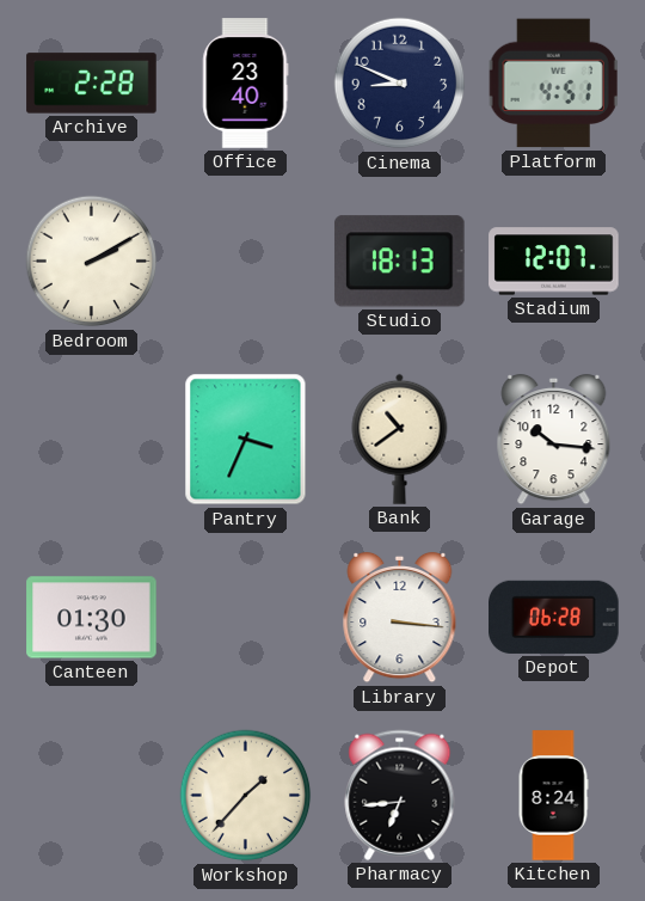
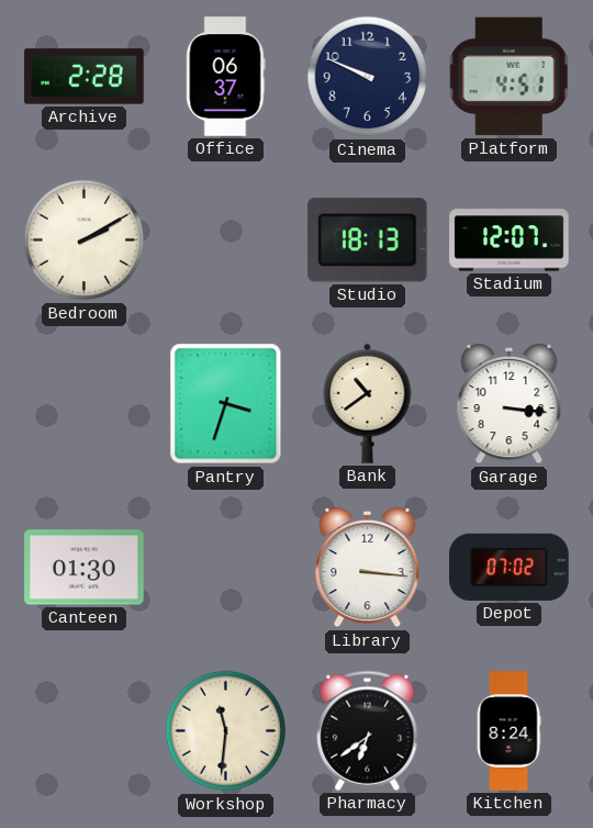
Office: 23:40 -> 06:37
Cinema: 8:49 -> 9:49
Pantry: 3:34 -> 3:33
Garage: 10:16 -> 3:16
Depot: 06:28 -> 07:02
Workshop: 1:37 -> 11:31
Pharmacy: 6:44 -> 6:39
